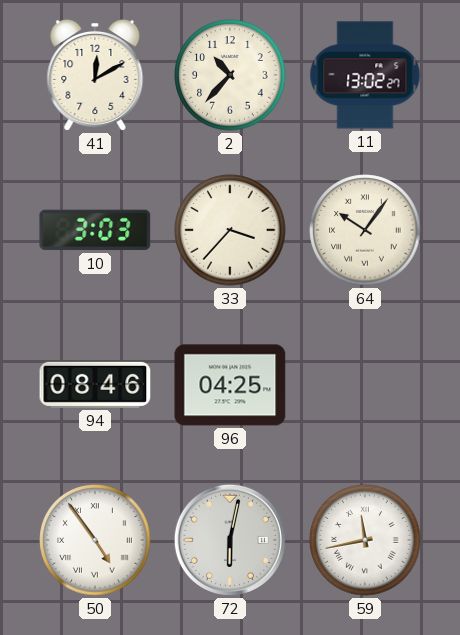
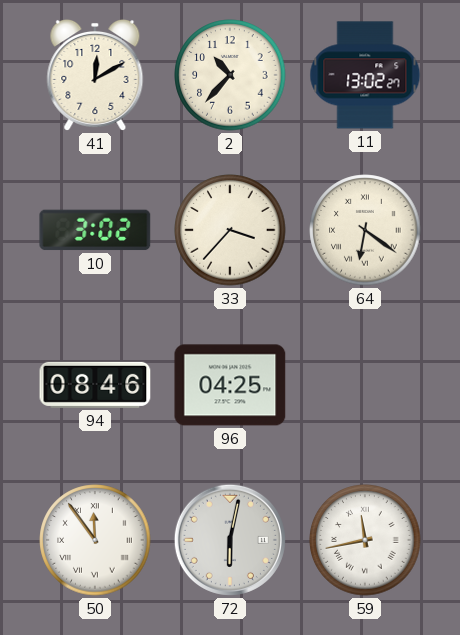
10: 3:03 -> 3:02
64: 10:06 -> 6:21
50: 4:54 -> 11:54
